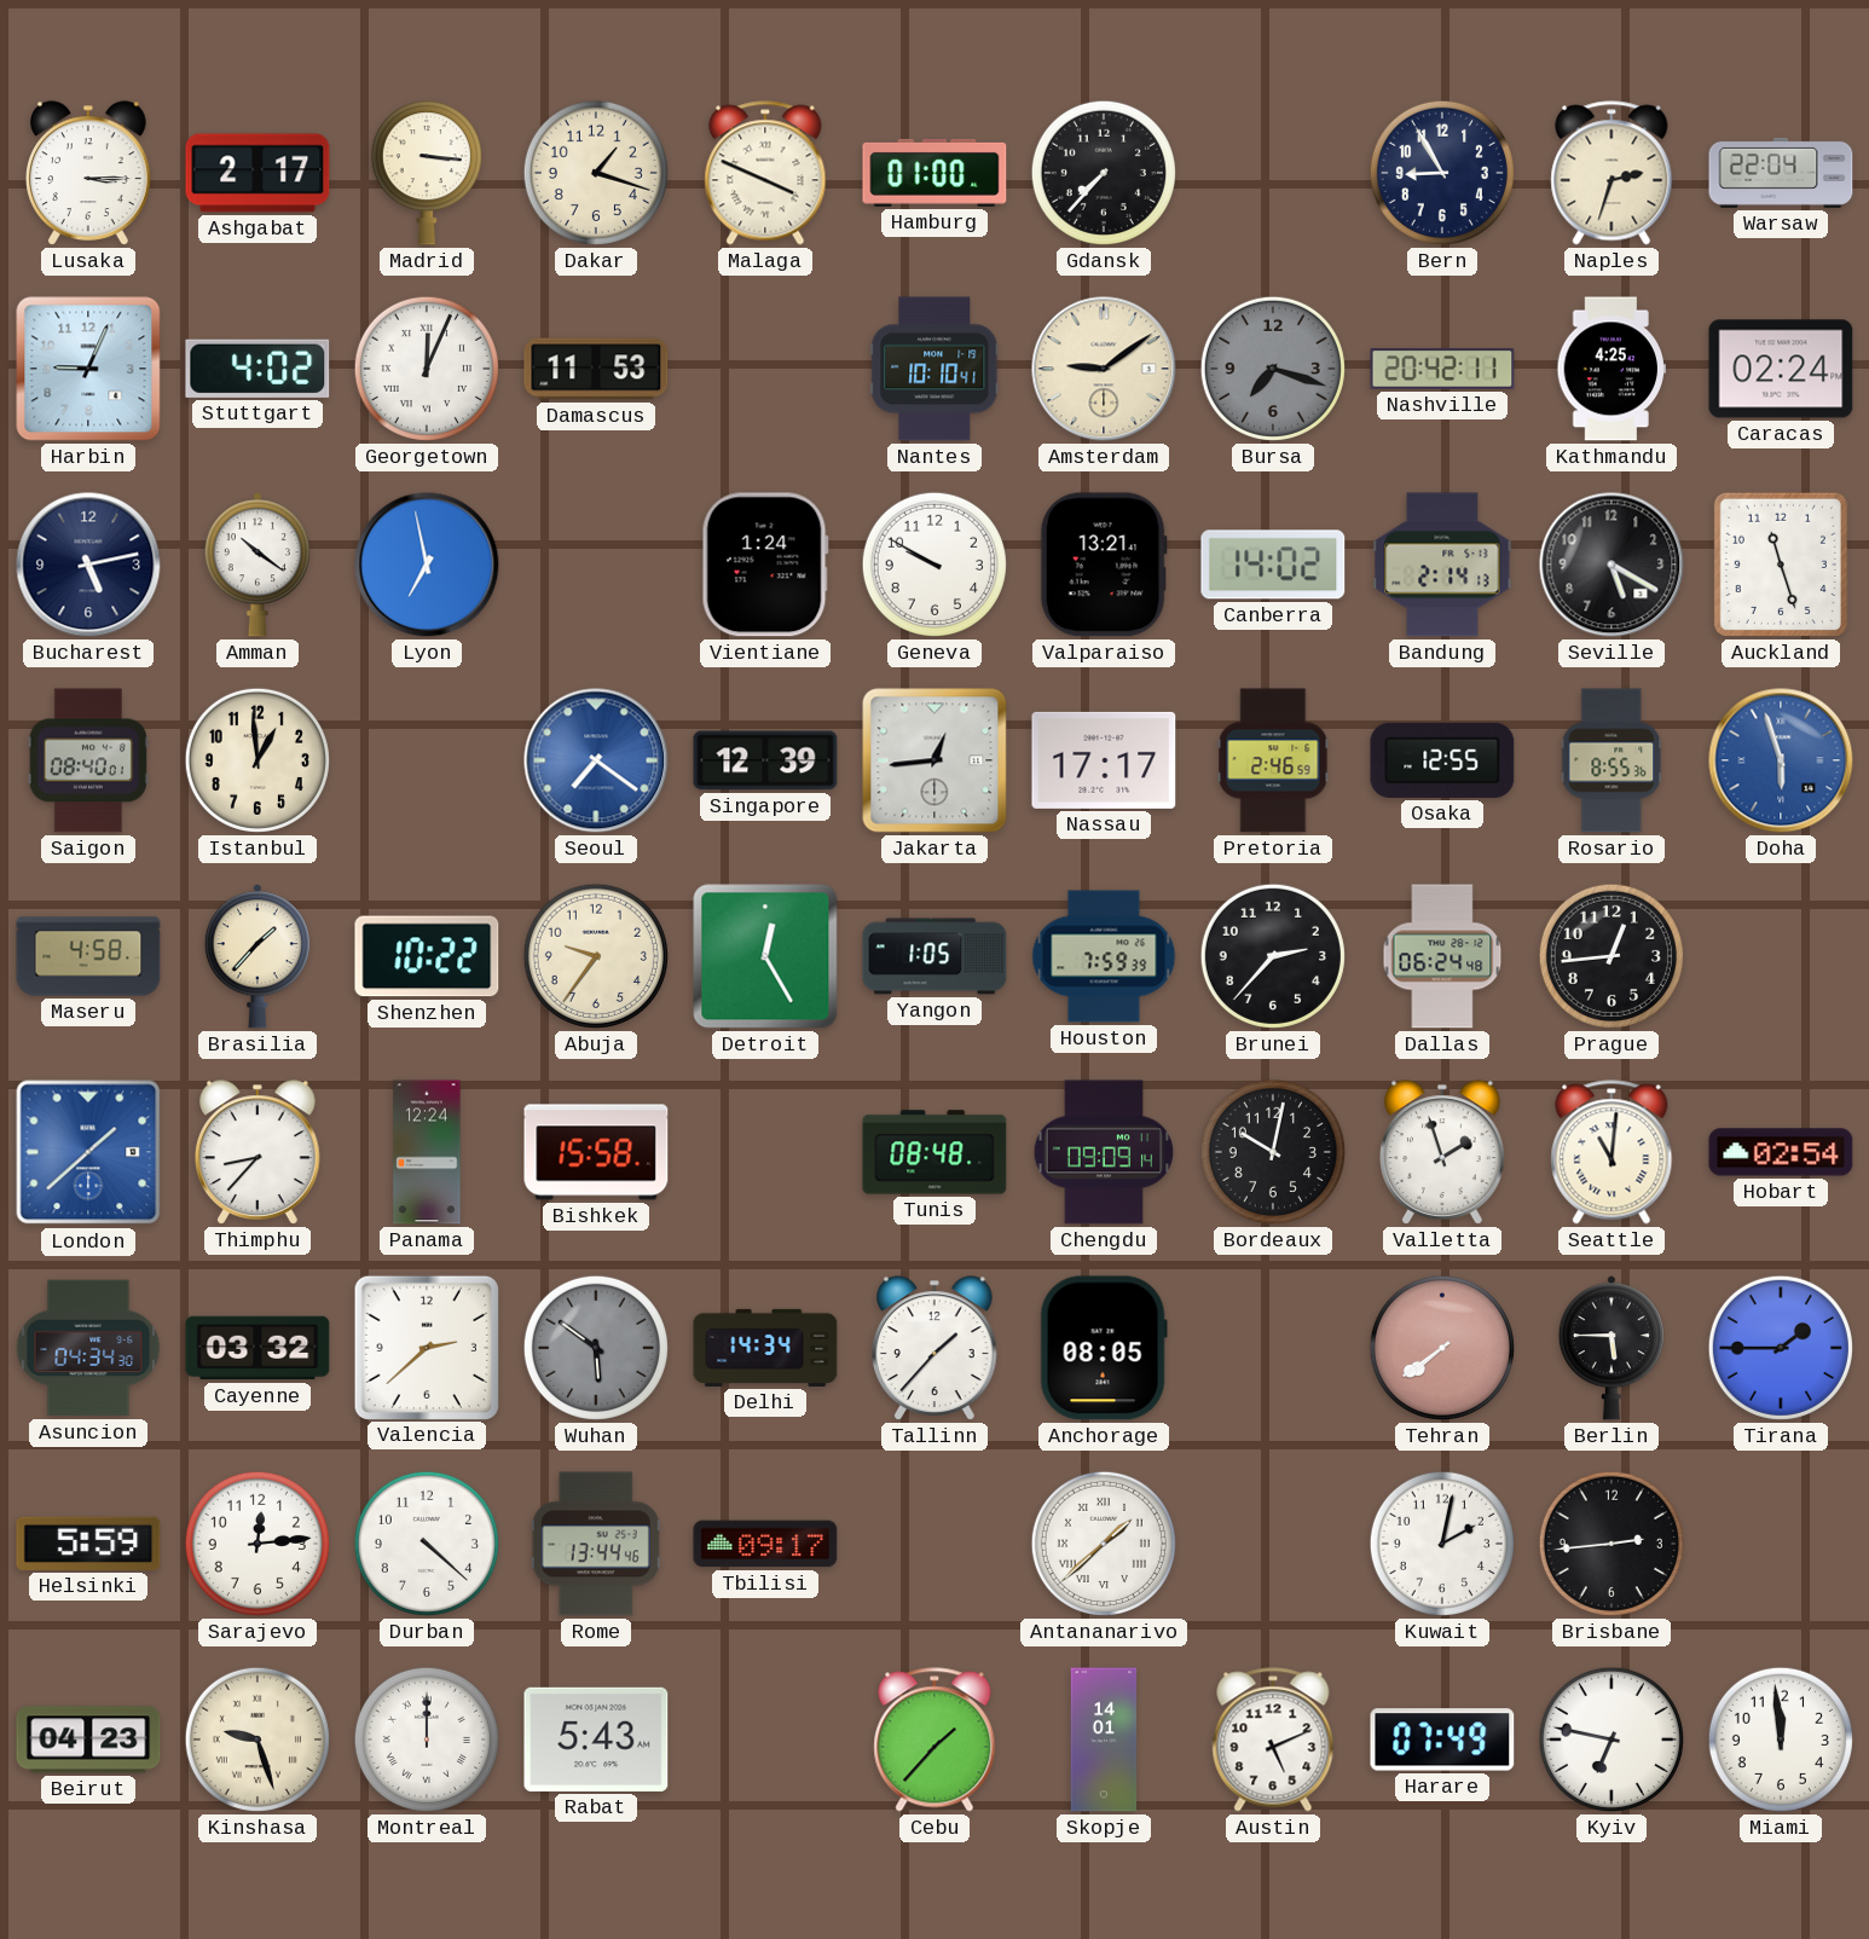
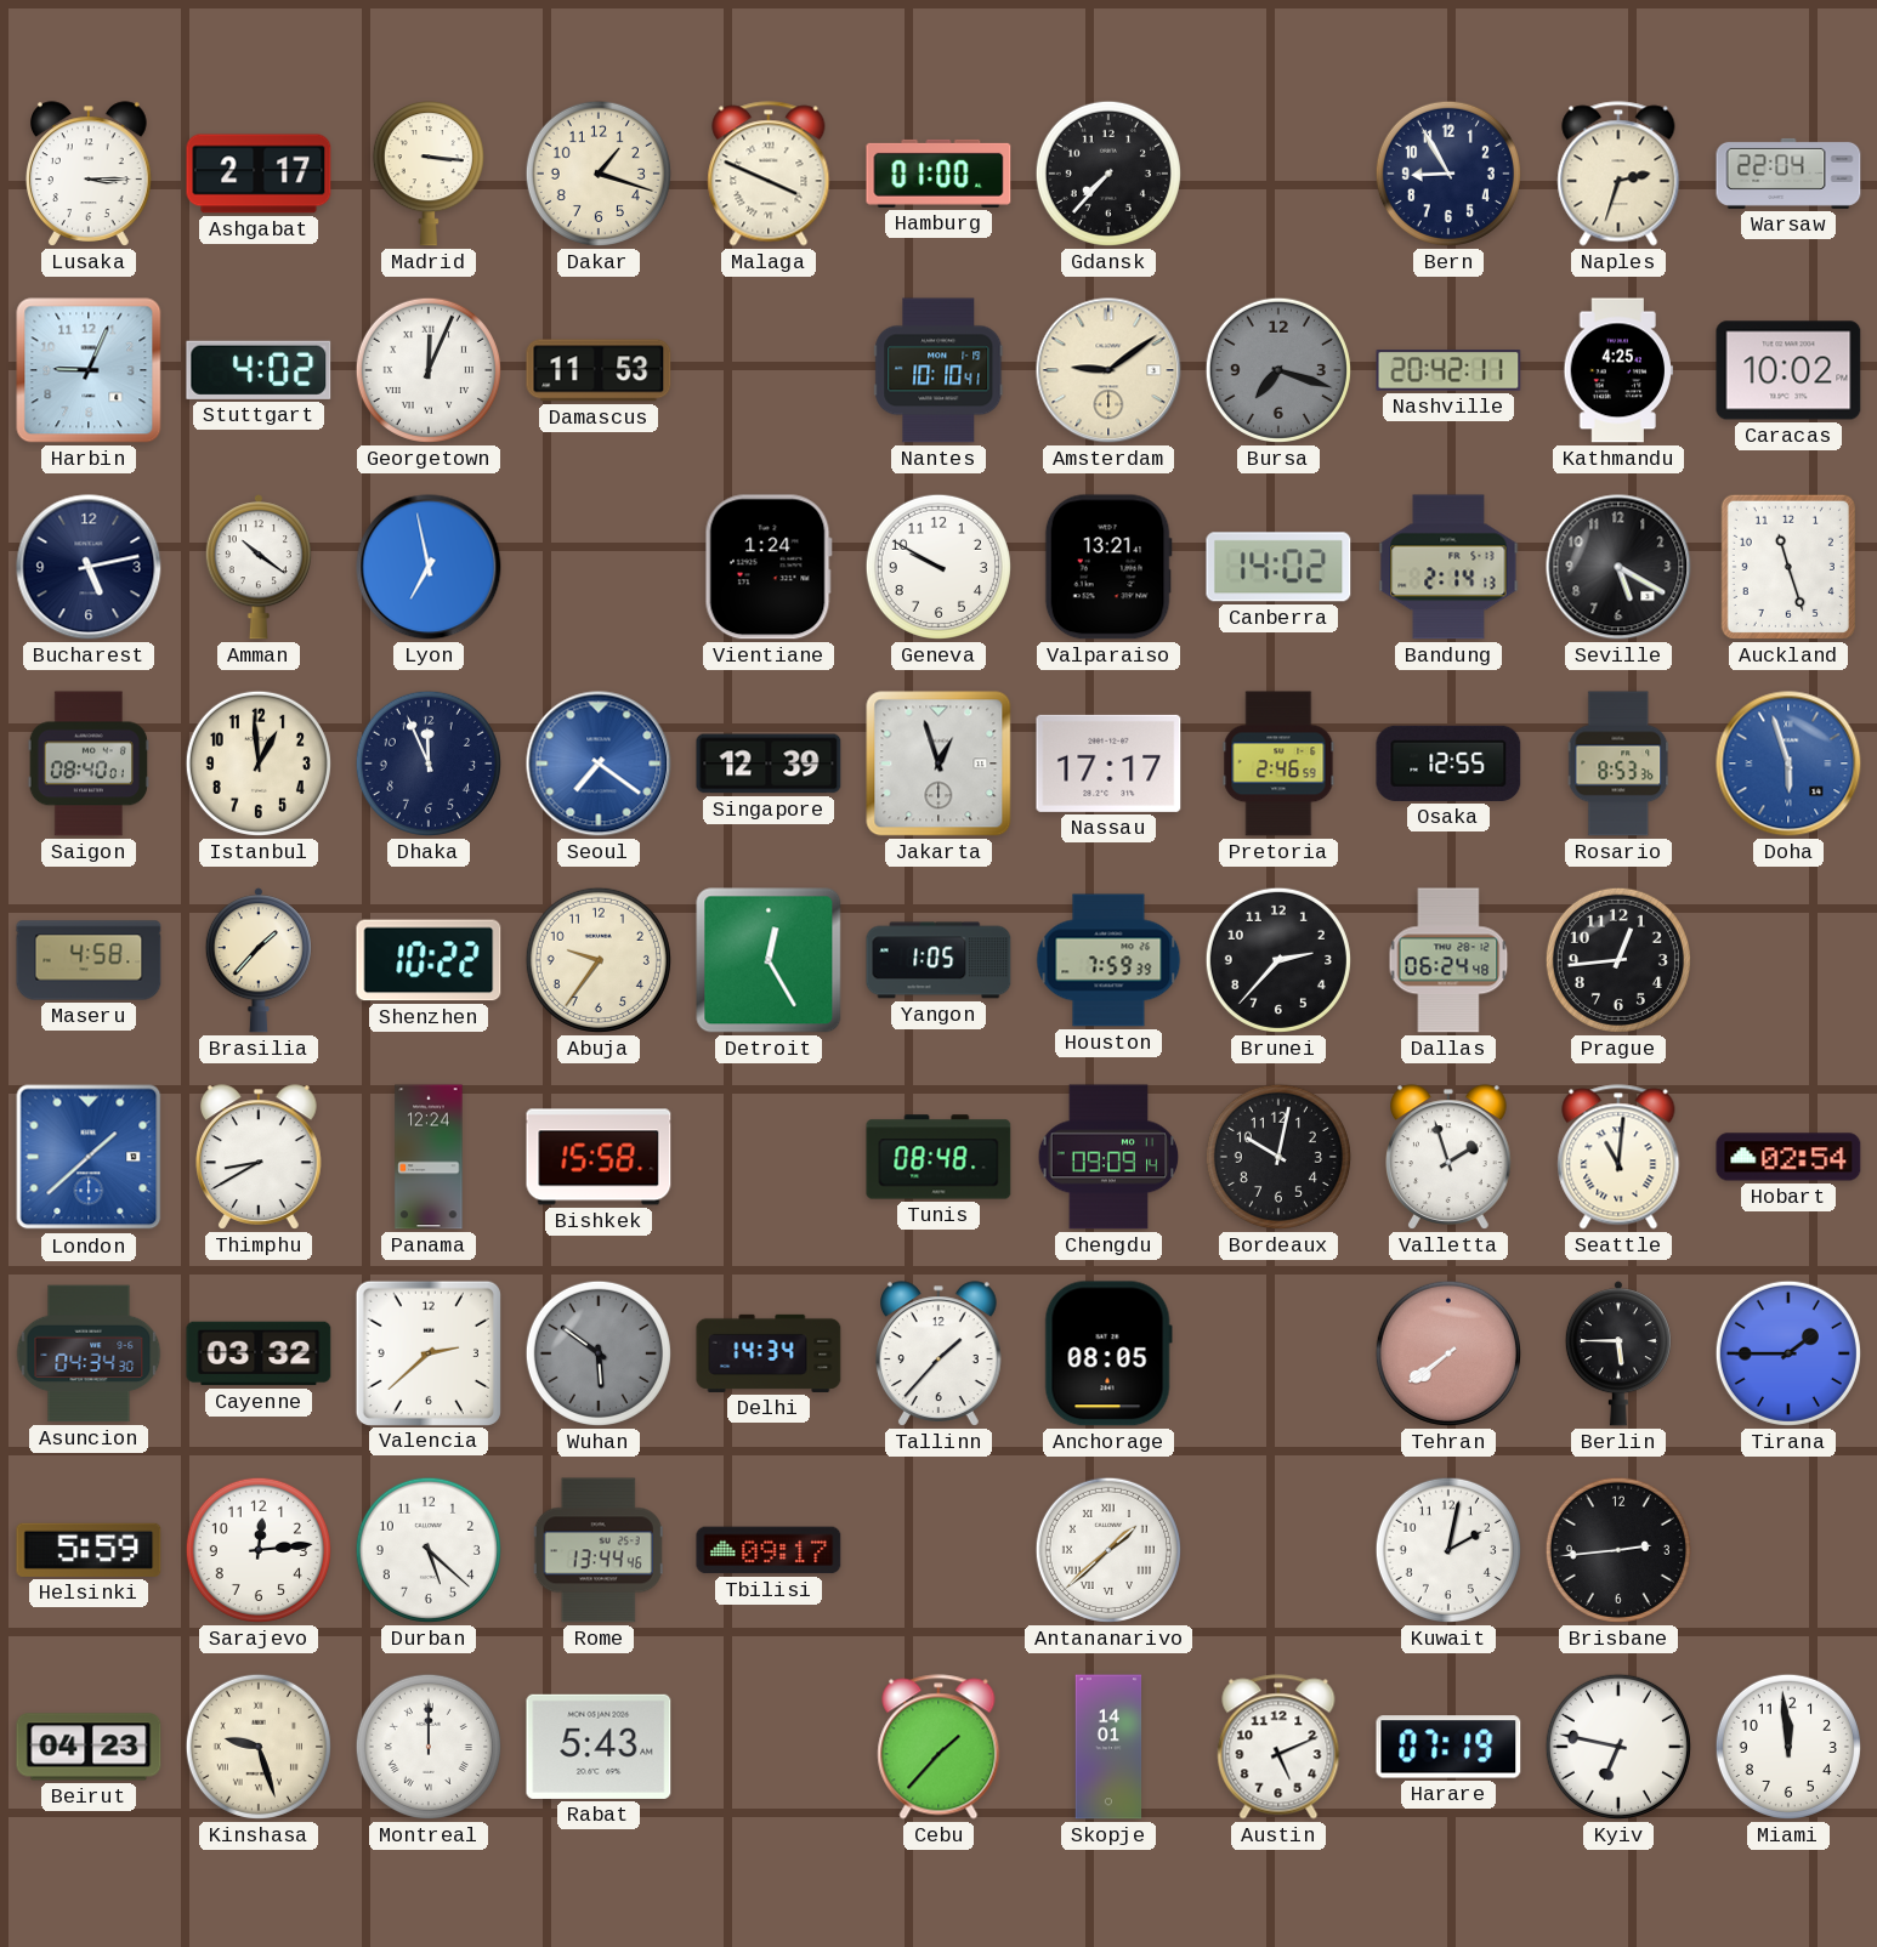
Caracas: 02:24 -> 10:02
Dhaka: none -> 11:56
Jakarta: 12:44 -> 12:57
Rosario: 8:55 -> 8:53
Thimphu: 8:37 -> 8:40
Durban: 4:22 -> 5:22
Harare: 07:49 -> 07:19
